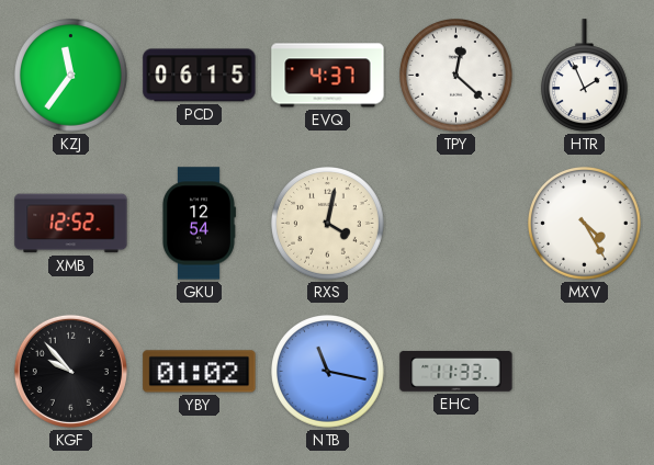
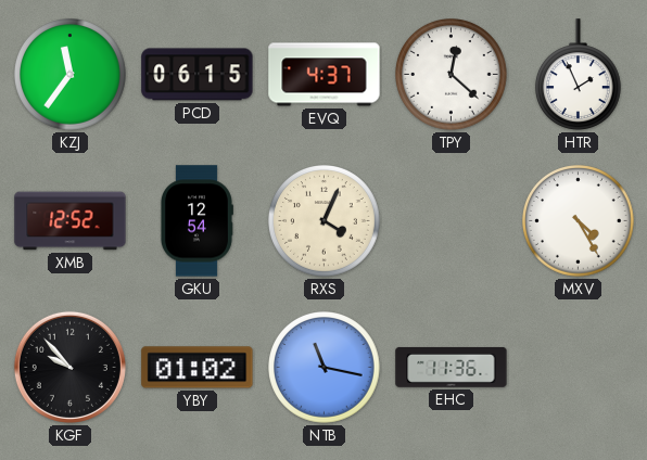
RXS: 4:02 -> 4:04
EHC: 11:33 -> 11:36
